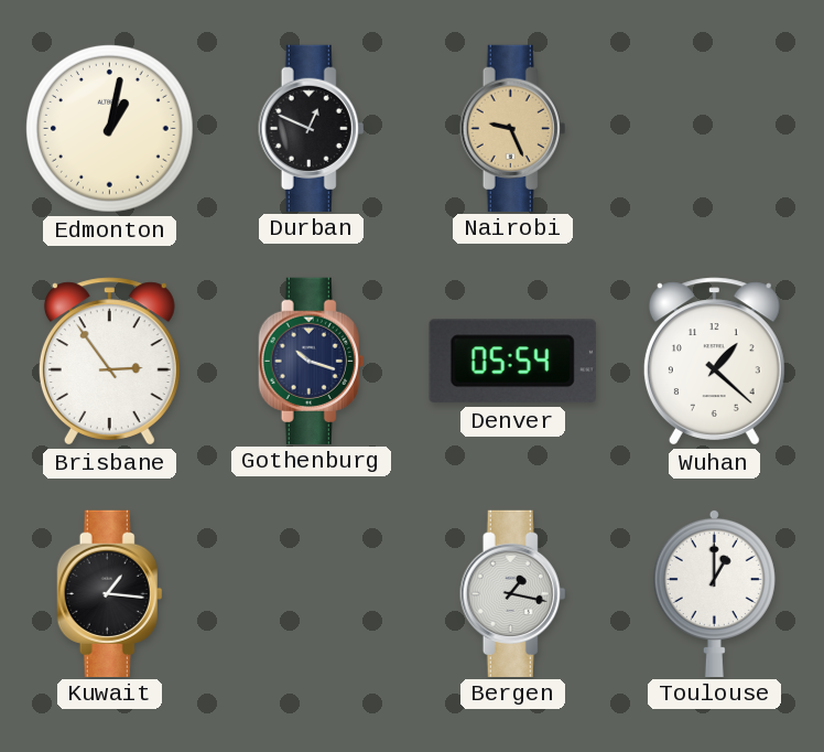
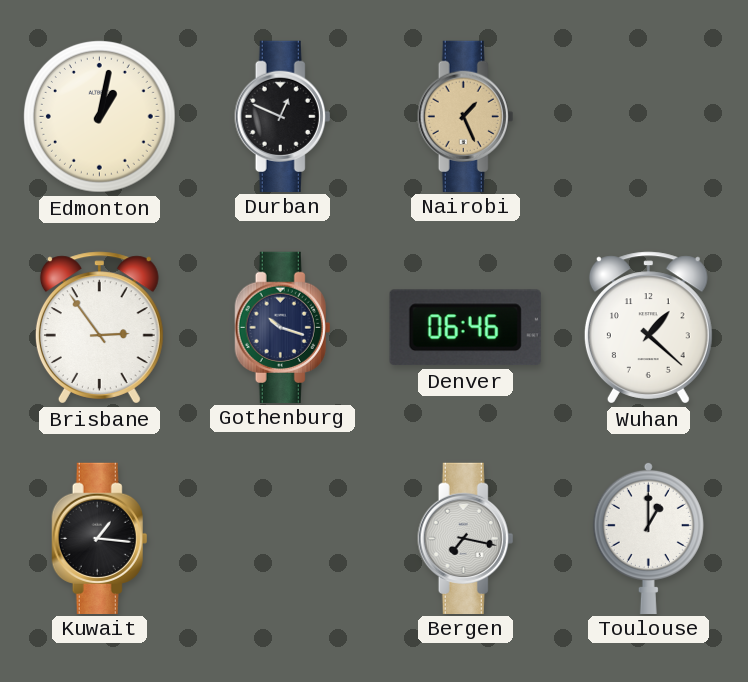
Nairobi: 9:26 -> 1:26
Denver: 05:54 -> 06:46
Bergen: 1:17 -> 7:17
